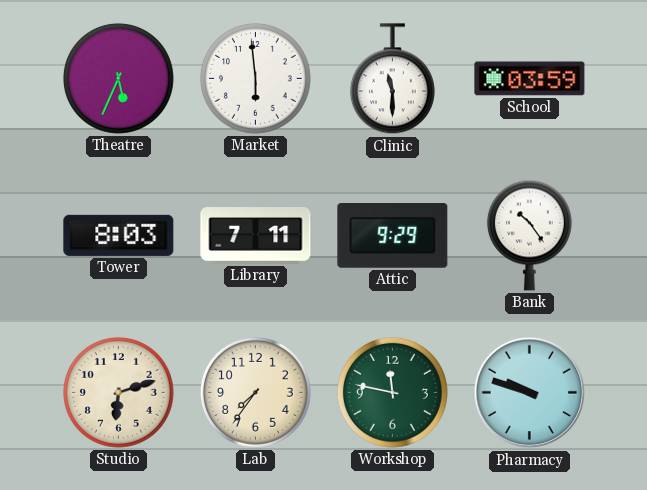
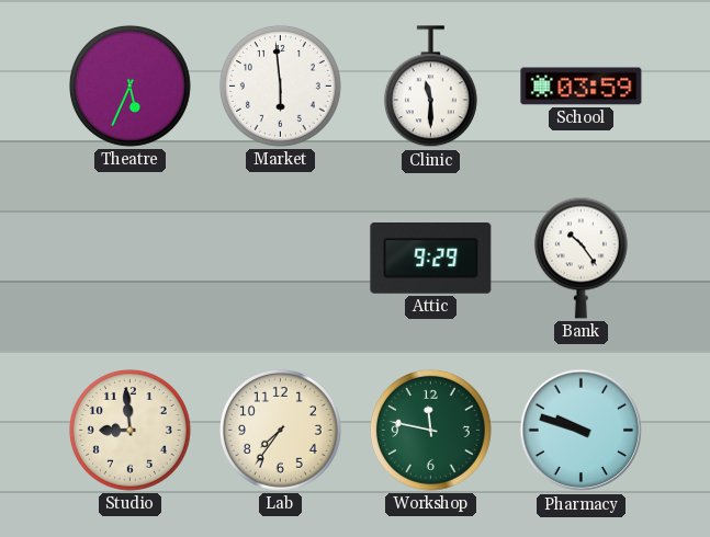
Tower: 8:03 -> none
Library: 7:11 -> none
Studio: 6:12 -> 8:59
